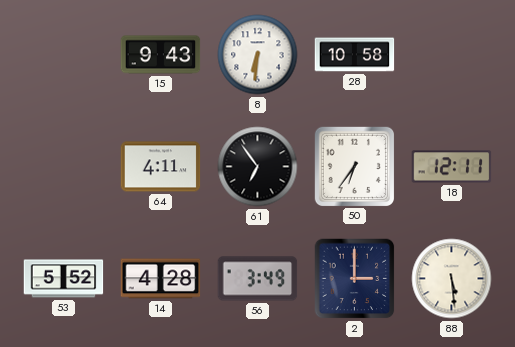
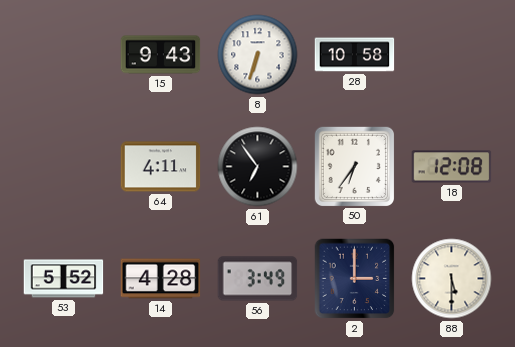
8: 6:31 -> 6:33
18: 12:11 -> 12:08
88: 5:29 -> 5:30
